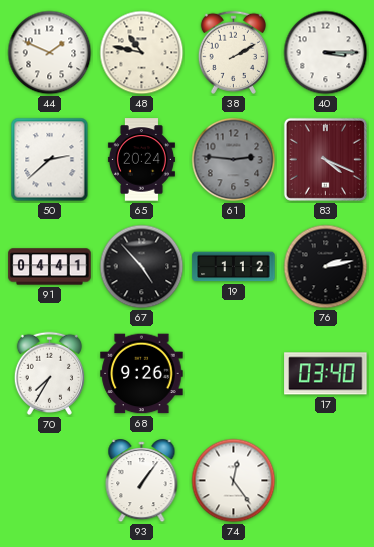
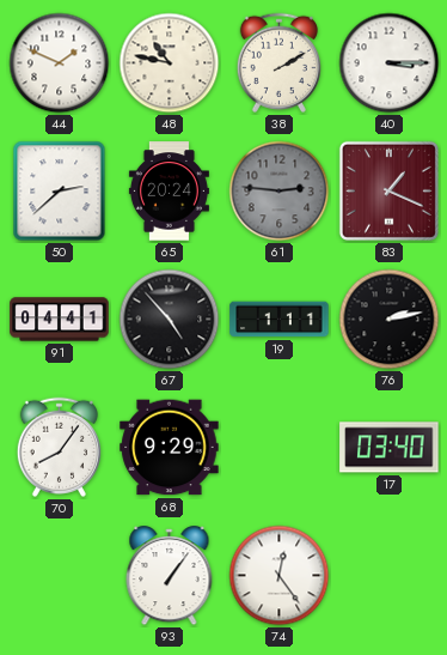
83: 4:19 -> 1:19
19: 1:12 -> 1:11
70: 7:35 -> 8:06
68: 9:26 -> 9:29
